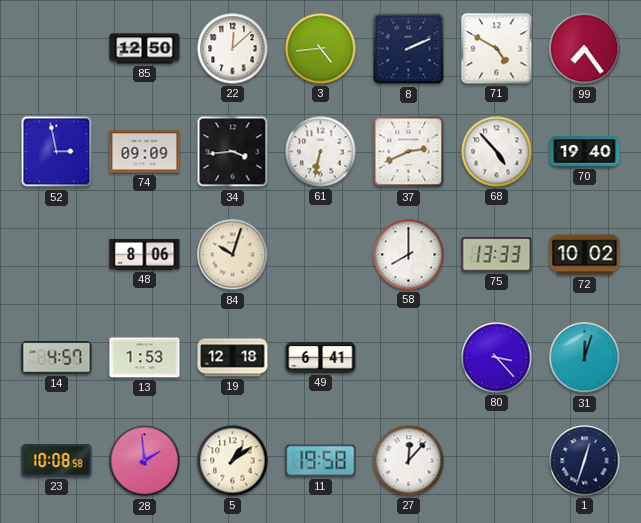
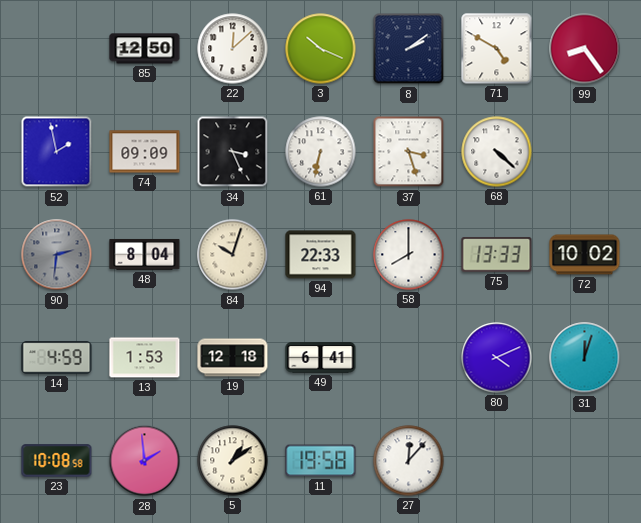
3: 4:44 -> 10:19
8: 2:11 -> 2:09
99: 7:24 -> 8:24
52: 2:58 -> 1:58
34: 3:44 -> 3:26
37: 2:41 -> 3:27
68: 4:53 -> 4:22
70: 19:40 -> none
90: none -> 2:31
48: 8:06 -> 8:04
94: none -> 22:33
14: 4:57 -> 4:59
80: 3:23 -> 4:11
1: 12:33 -> none
